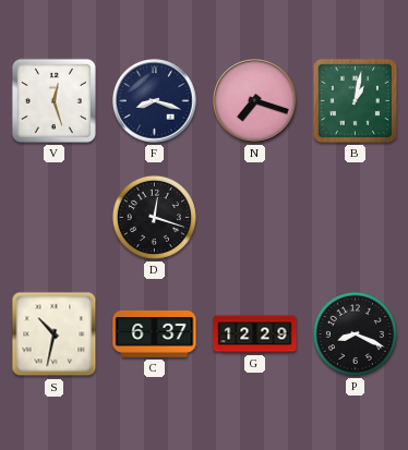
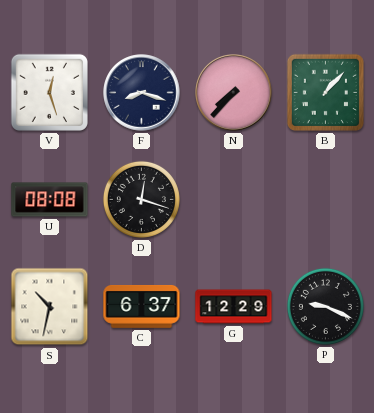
N: 7:18 -> 7:37
B: 1:02 -> 1:07
U: none -> 08:08
P: 8:19 -> 9:19
